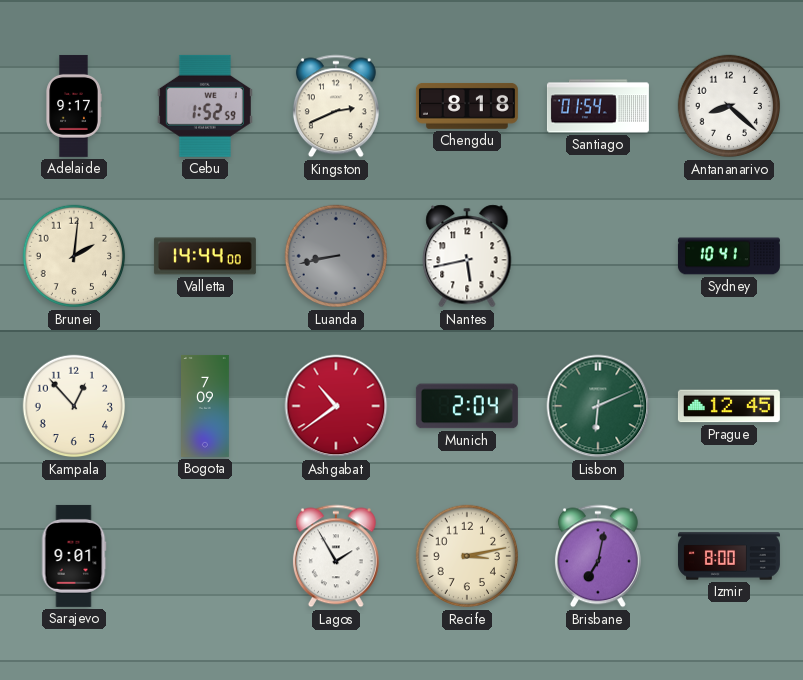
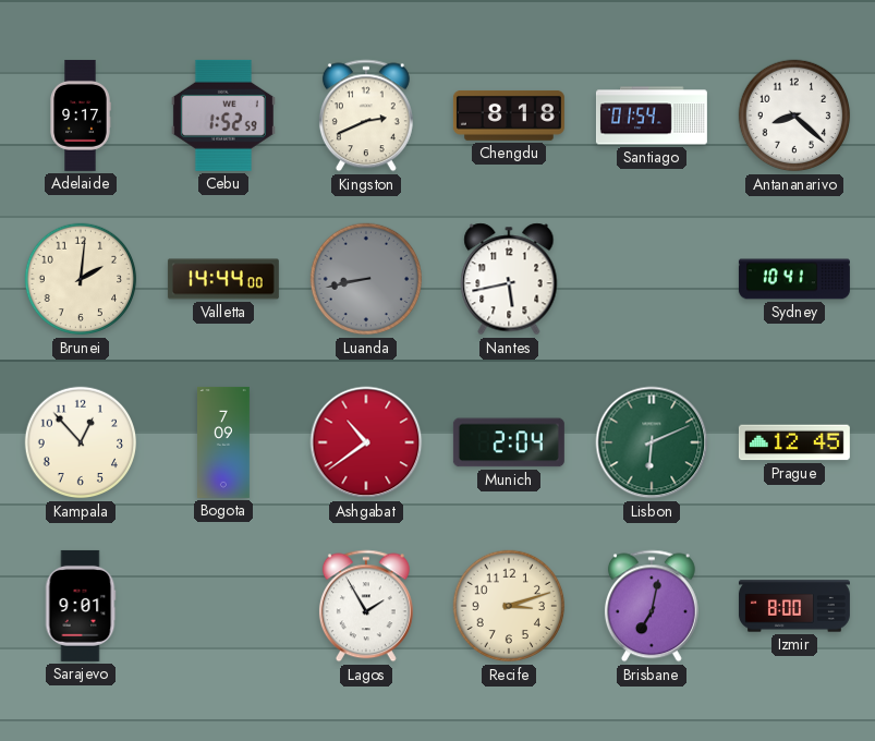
Recife: 3:13 -> 3:12
